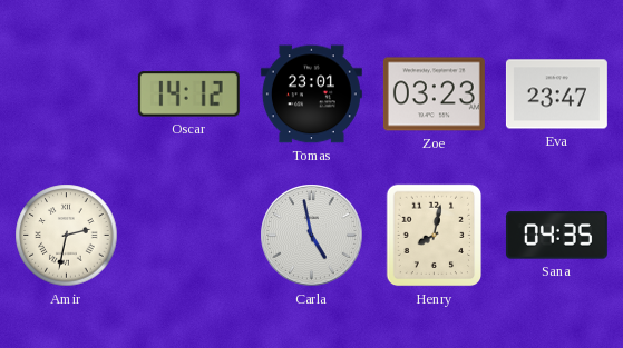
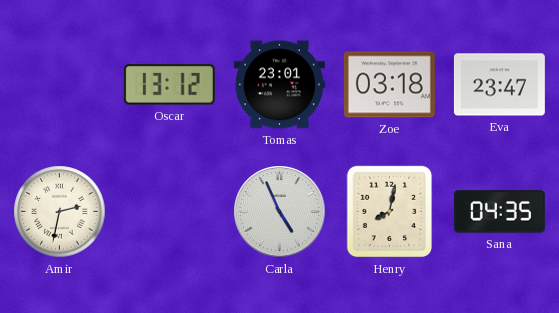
Oscar: 14:12 -> 13:12
Zoe: 03:23 -> 03:18
Carla: 4:58 -> 4:56
